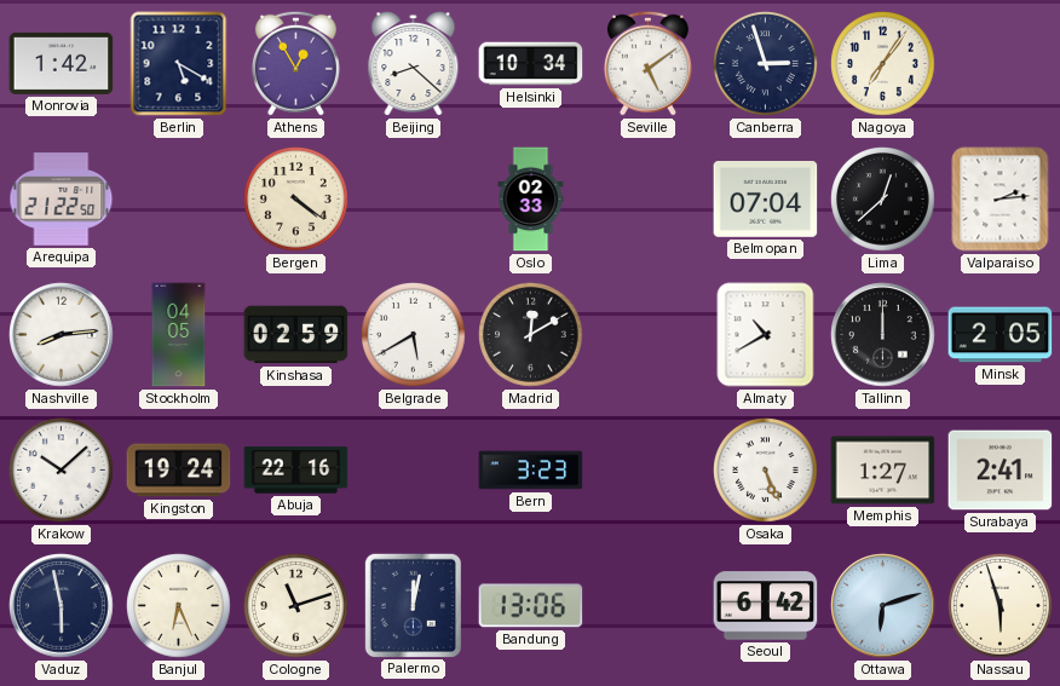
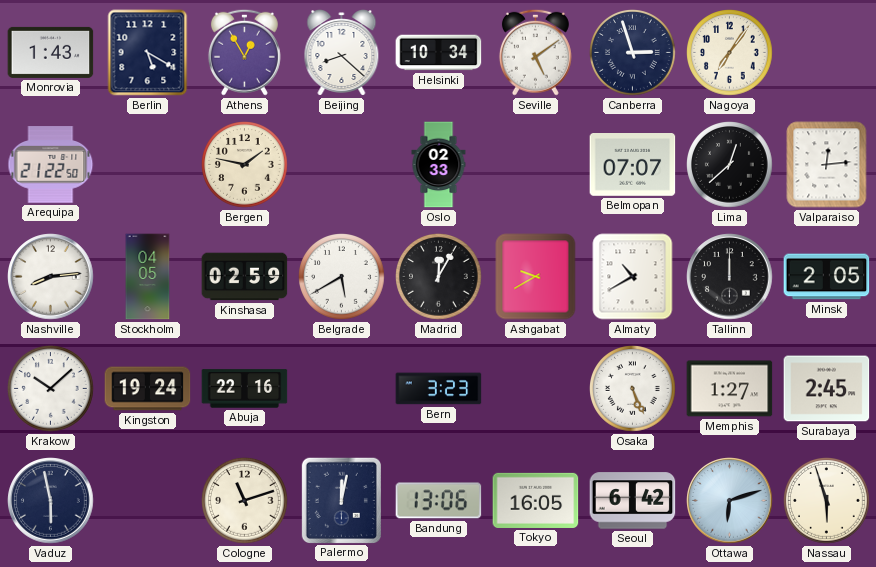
Monrovia: 1:42 -> 1:43
Bergen: 4:21 -> 1:47
Belmopan: 07:04 -> 07:07
Valparaiso: 2:14 -> 12:14
Madrid: 12:10 -> 12:05
Ashgabat: none -> 9:40
Surabaya: 2:41 -> 2:45
Banjul: 6:26 -> none
Tokyo: none -> 16:05
